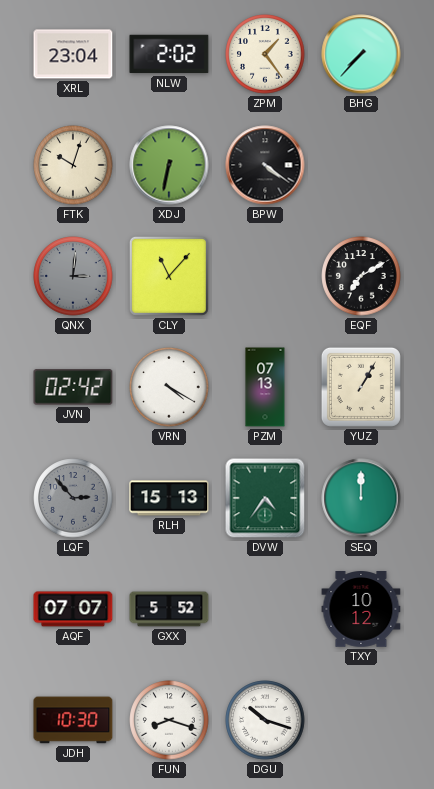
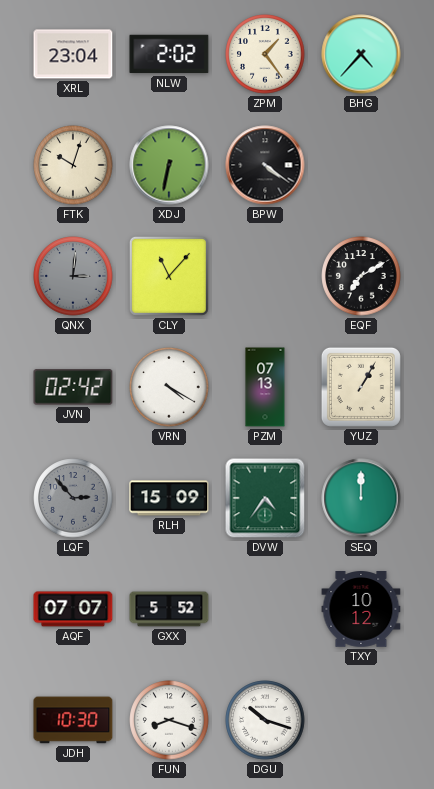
BHG: 7:37 -> 4:37
RLH: 15:13 -> 15:09
